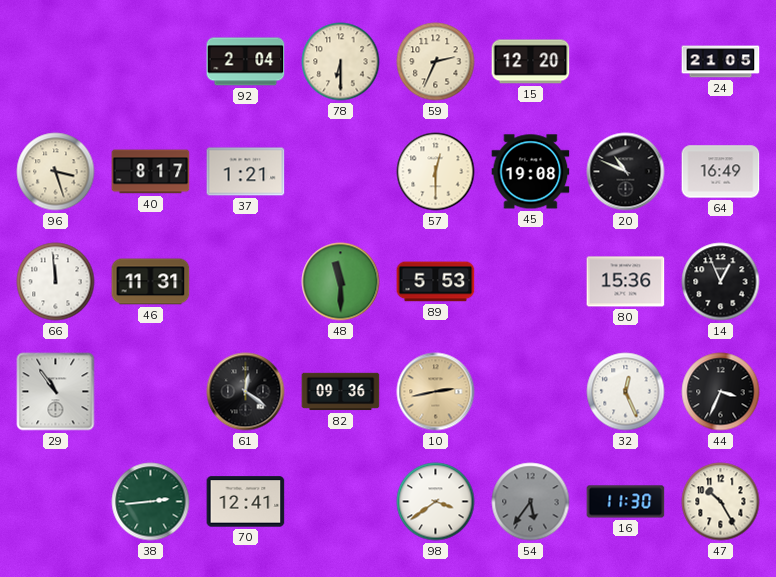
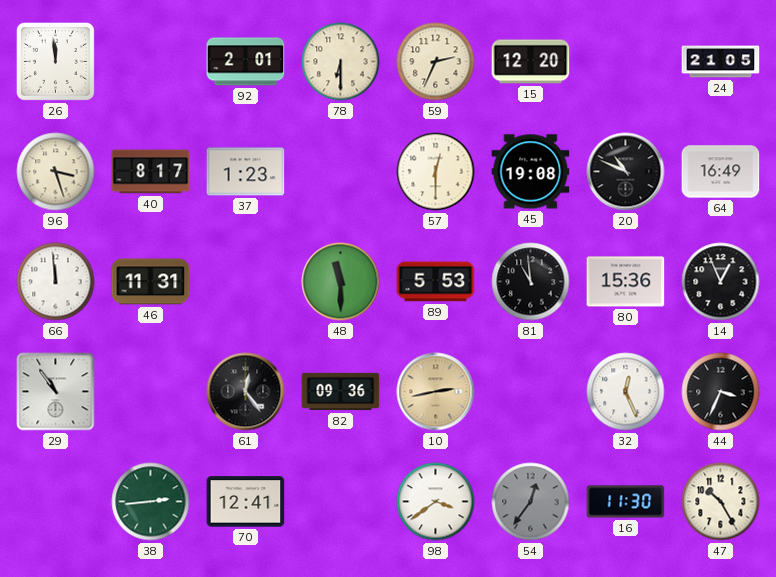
26: none -> 11:59
92: 2:04 -> 2:01
37: 1:21 -> 1:23
81: none -> 10:59
61: 12:21 -> 12:24
54: 5:36 -> 12:36
